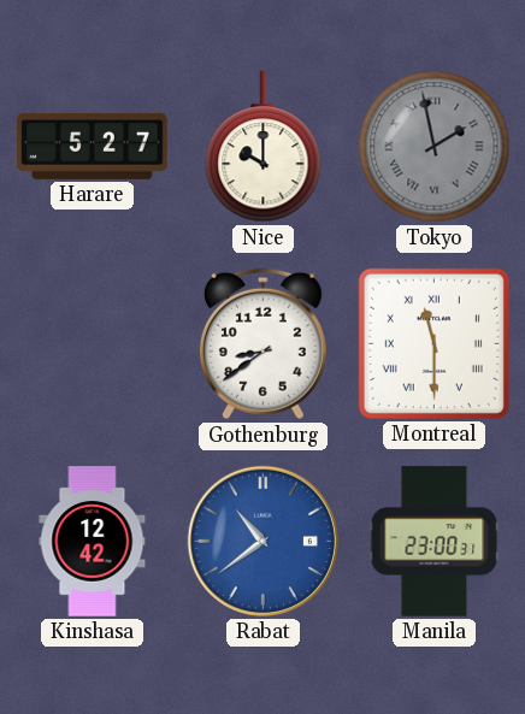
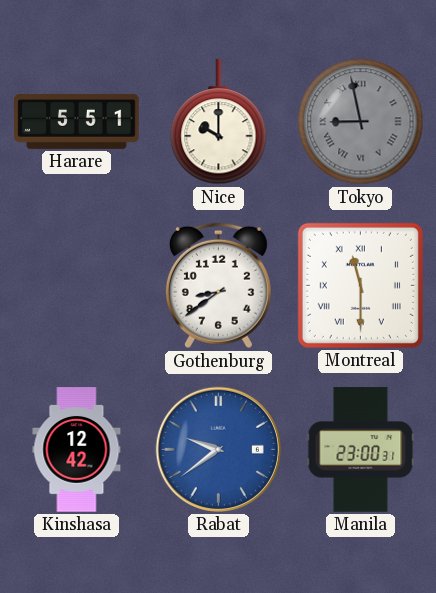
Harare: 5:27 -> 5:51
Tokyo: 1:58 -> 8:58
Rabat: 10:39 -> 9:39
